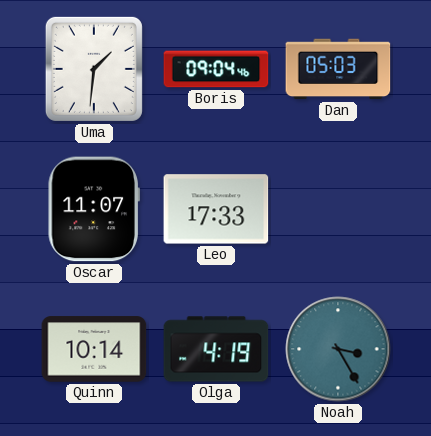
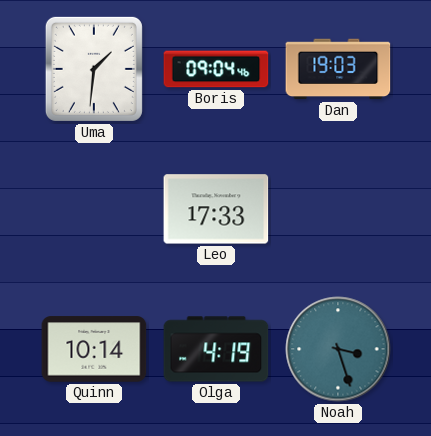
Dan: 05:03 -> 19:03
Oscar: 11:07 -> none
Noah: 3:25 -> 3:27
